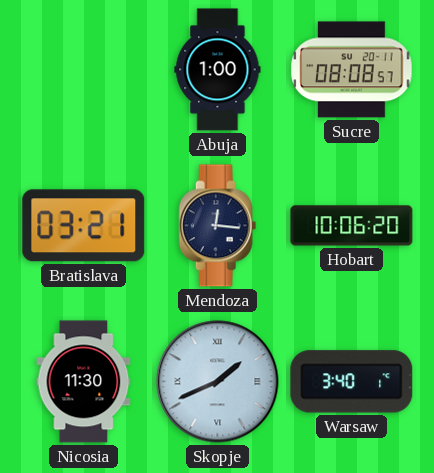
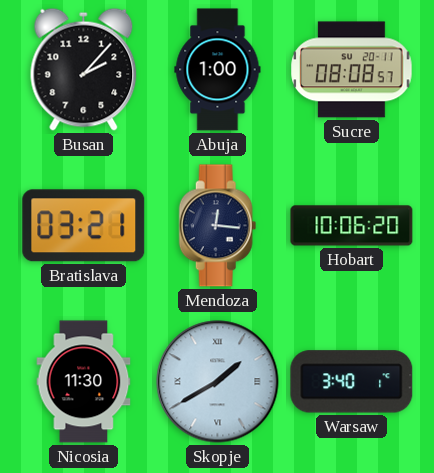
Busan: none -> 2:07
Skopje: 1:41 -> 1:40
